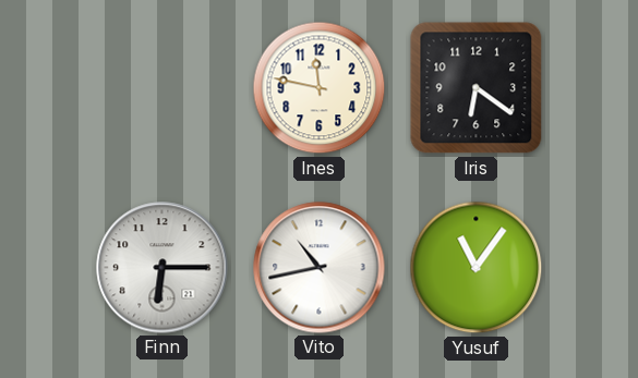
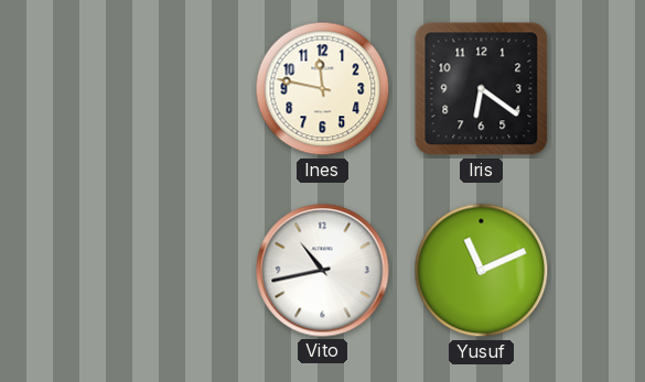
Finn: 6:15 -> none
Yusuf: 11:06 -> 11:11
